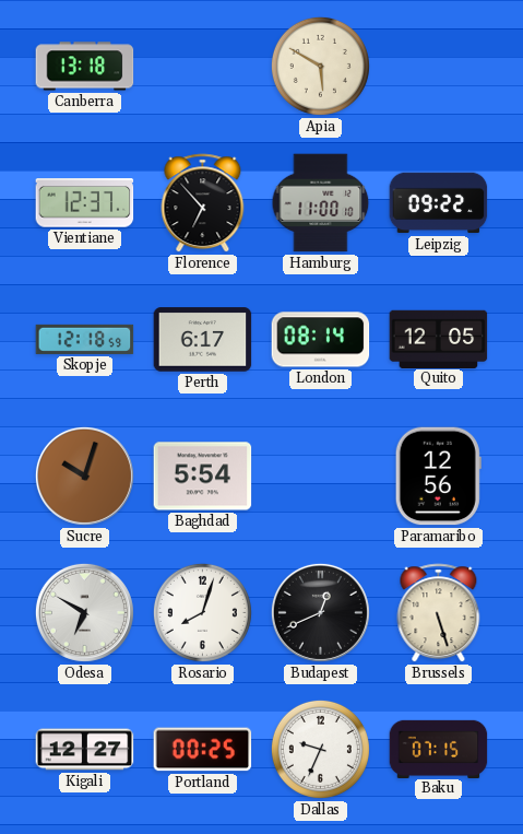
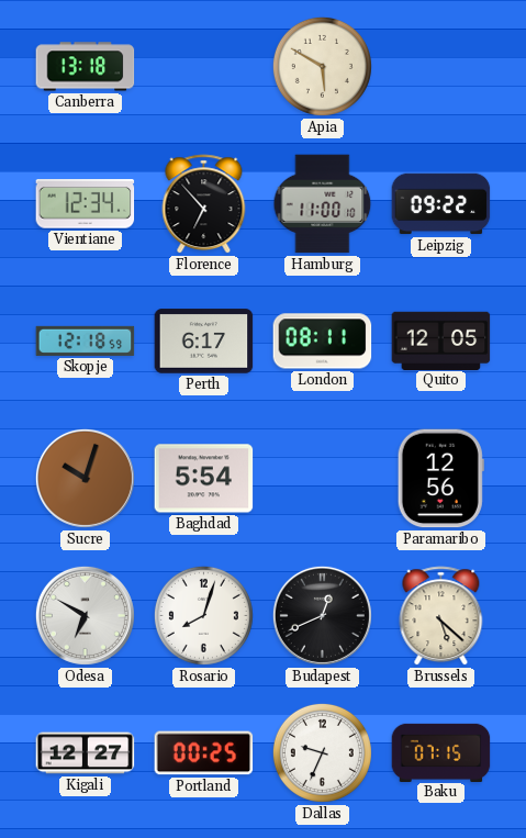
Vientiane: 12:37 -> 12:34
London: 08:14 -> 08:11
Brussels: 5:27 -> 5:22
